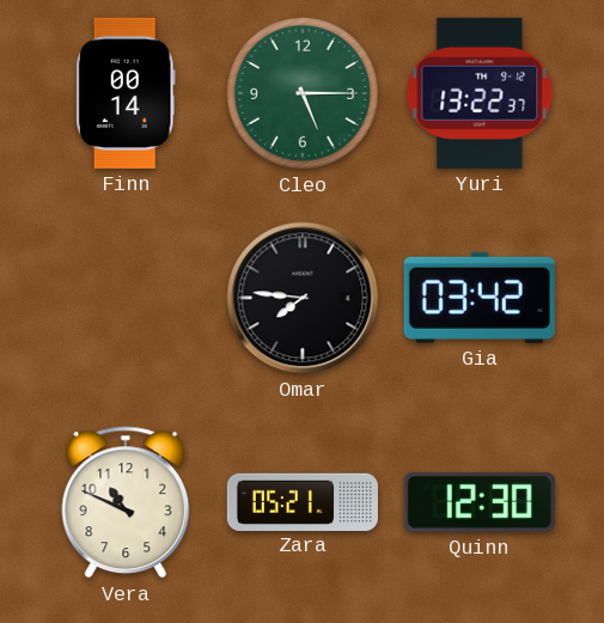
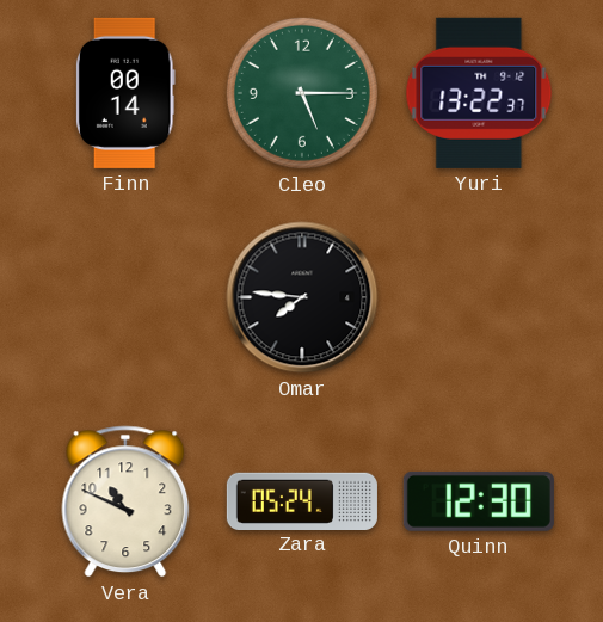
Gia: 03:42 -> none
Zara: 05:21 -> 05:24
